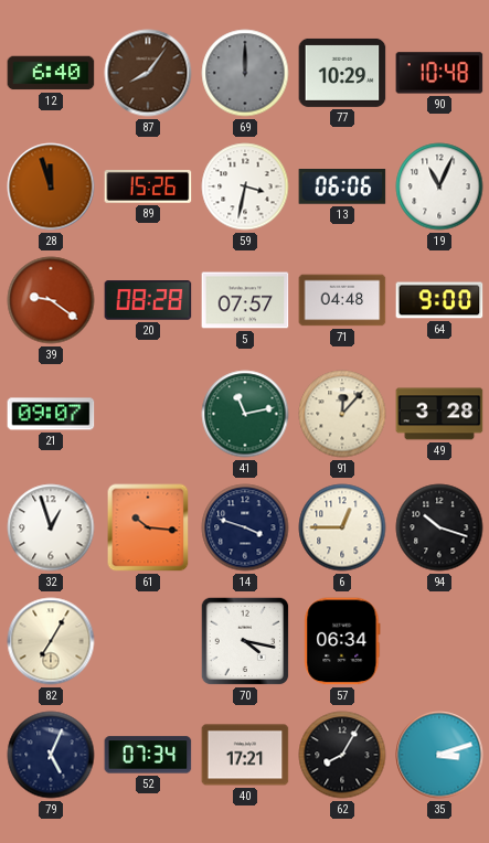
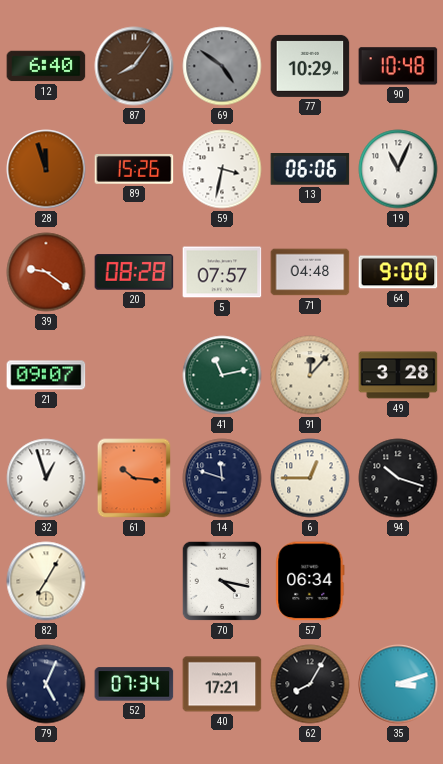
69: 12:00 -> 4:51
14: 3:48 -> 11:48
